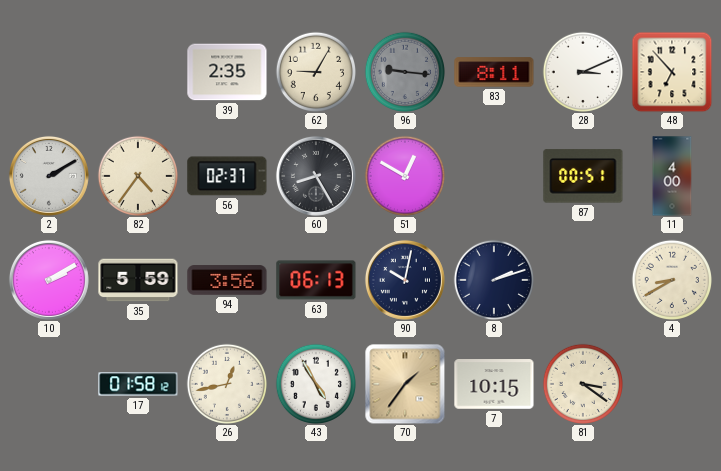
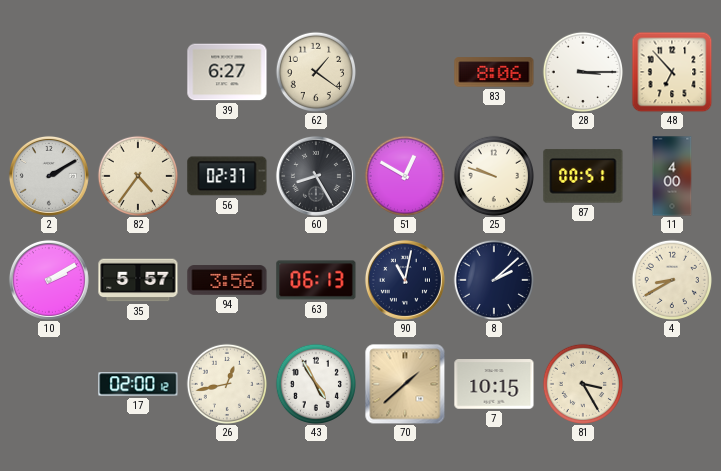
39: 2:35 -> 6:27
62: 9:05 -> 1:21
96: 9:16 -> none
83: 8:11 -> 8:06
28: 3:11 -> 3:15
25: none -> 9:48
35: 5:59 -> 5:57
90: 10:02 -> 11:02
8: 2:12 -> 2:08
17: 01:58 -> 02:00
70: 1:36 -> 1:38
81: 3:21 -> 3:25
